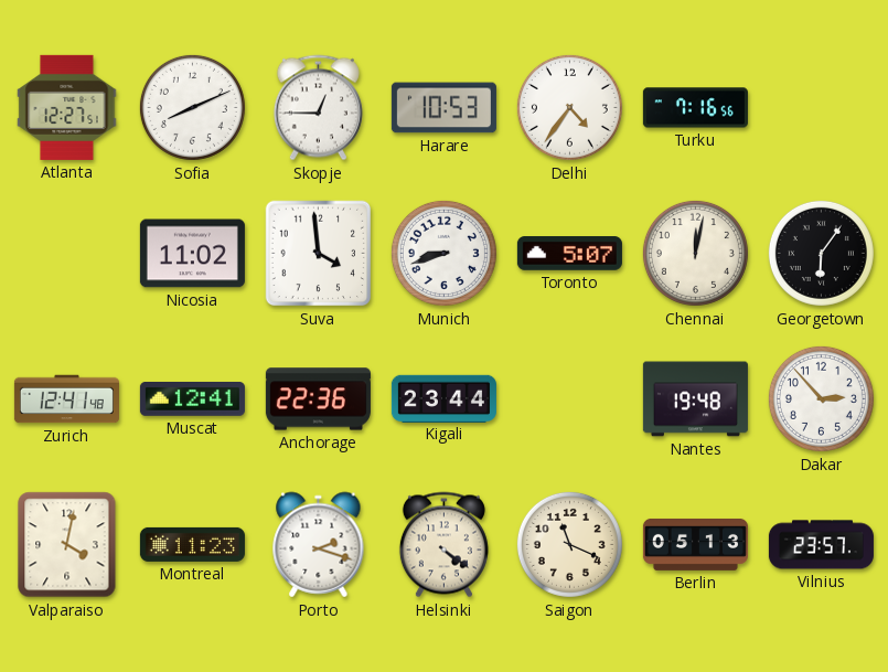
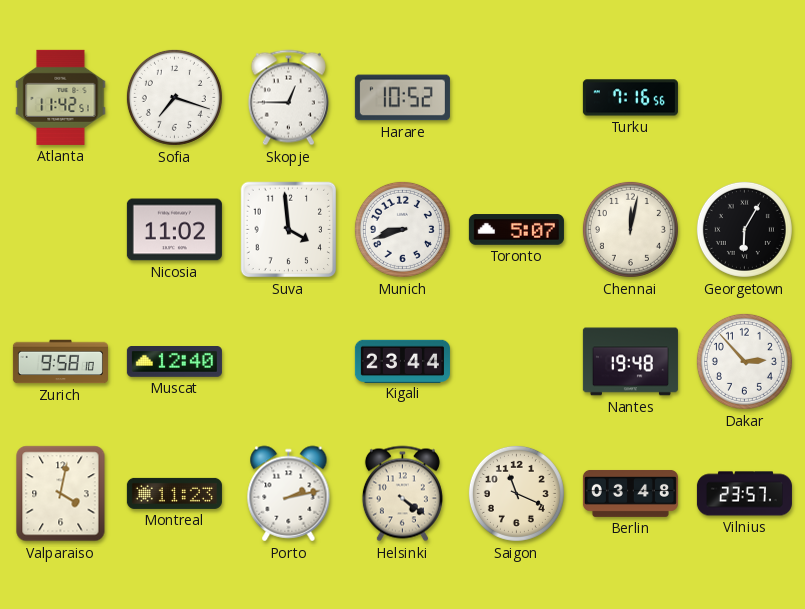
Atlanta: 12:27 -> 11:42
Sofia: 8:11 -> 7:18
Harare: 10:53 -> 10:52
Delhi: 4:36 -> none
Georgetown: 6:06 -> 6:05
Zurich: 12:41 -> 9:58
Muscat: 12:41 -> 12:40
Anchorage: 22:36 -> none
Porto: 2:18 -> 2:13
Berlin: 05:13 -> 03:48
